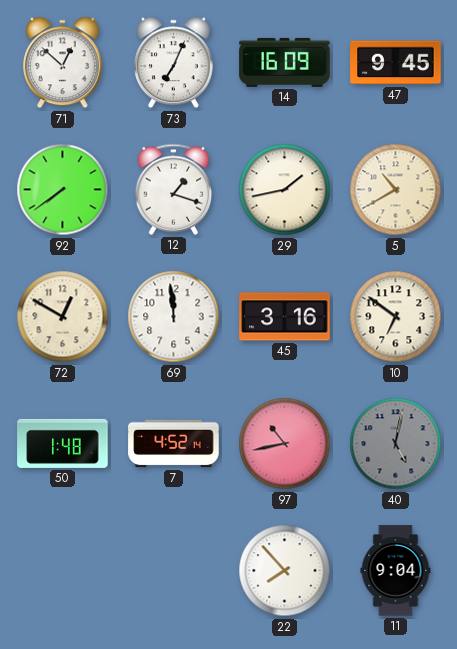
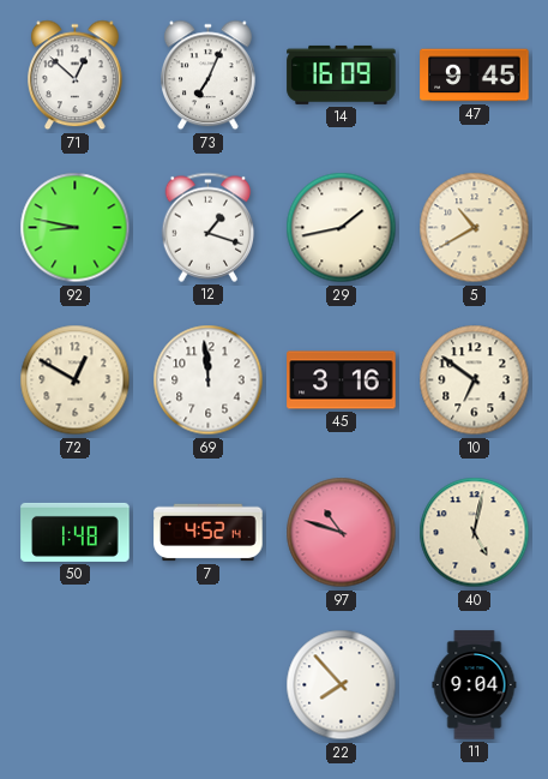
92: 7:39 -> 8:47
97: 10:43 -> 10:48
40 dial: grey -> cream
